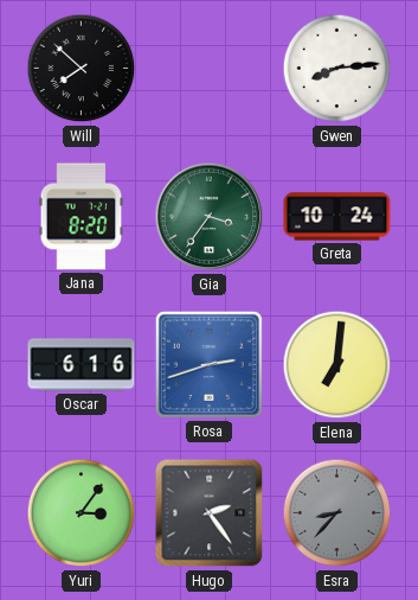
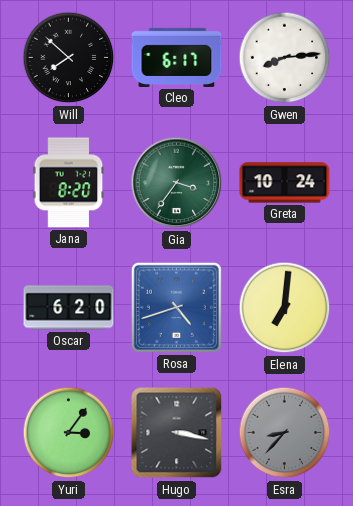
Cleo: none -> 6:17
Oscar: 6:16 -> 6:20
Rosa: 2:42 -> 4:42
Hugo: 2:24 -> 3:17
